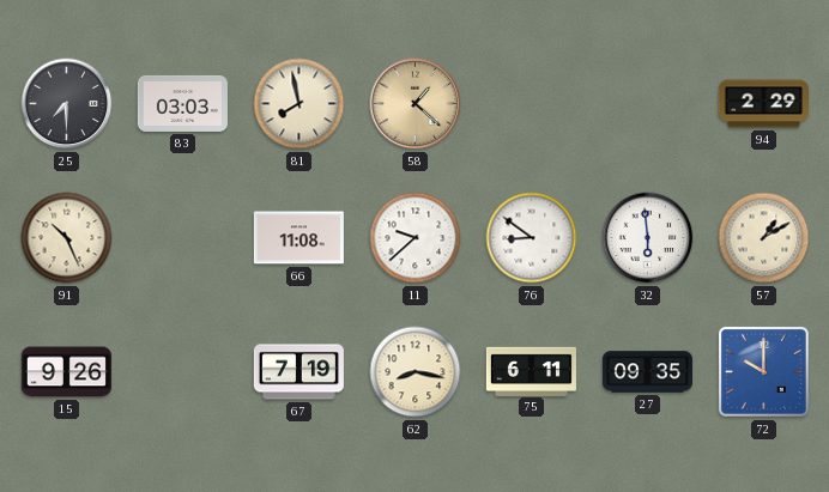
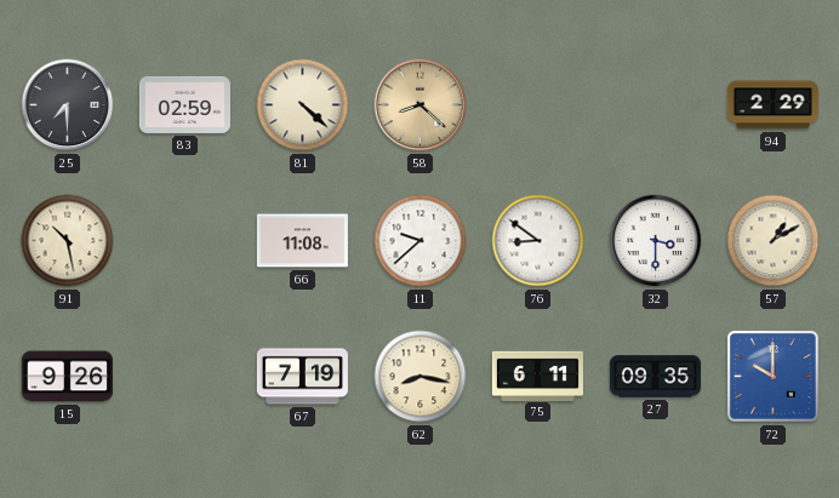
83: 03:03 -> 02:59
81: 7:58 -> 4:22
58: 1:22 -> 8:22
91: 10:26 -> 10:28
32: 5:59 -> 3:30
